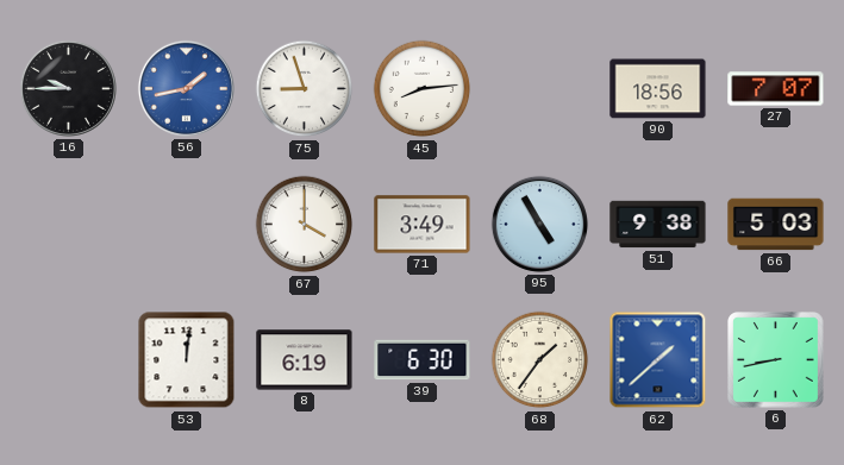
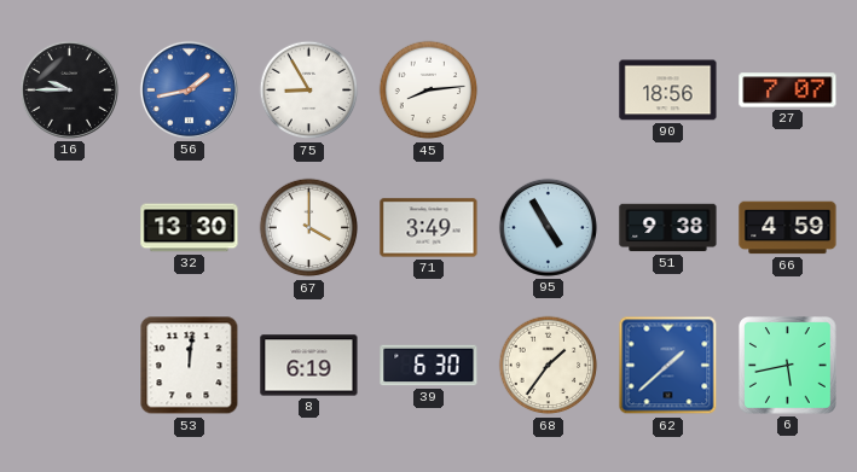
75: 8:57 -> 8:55
32: none -> 13:30
66: 5:03 -> 4:59
6: 8:43 -> 5:43
